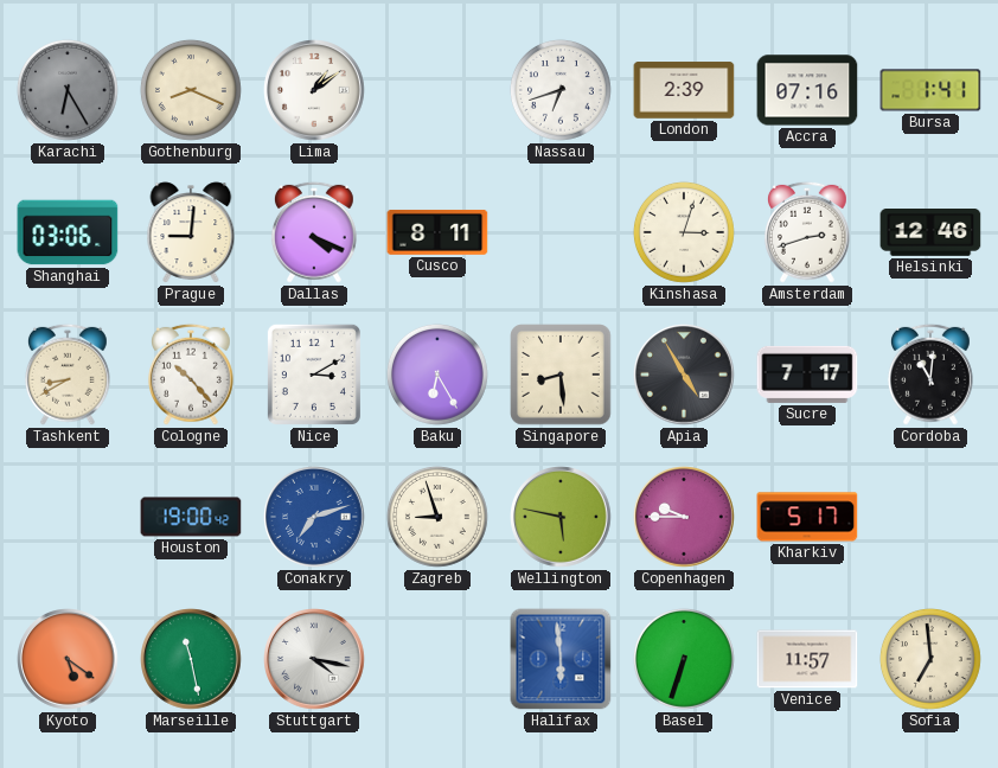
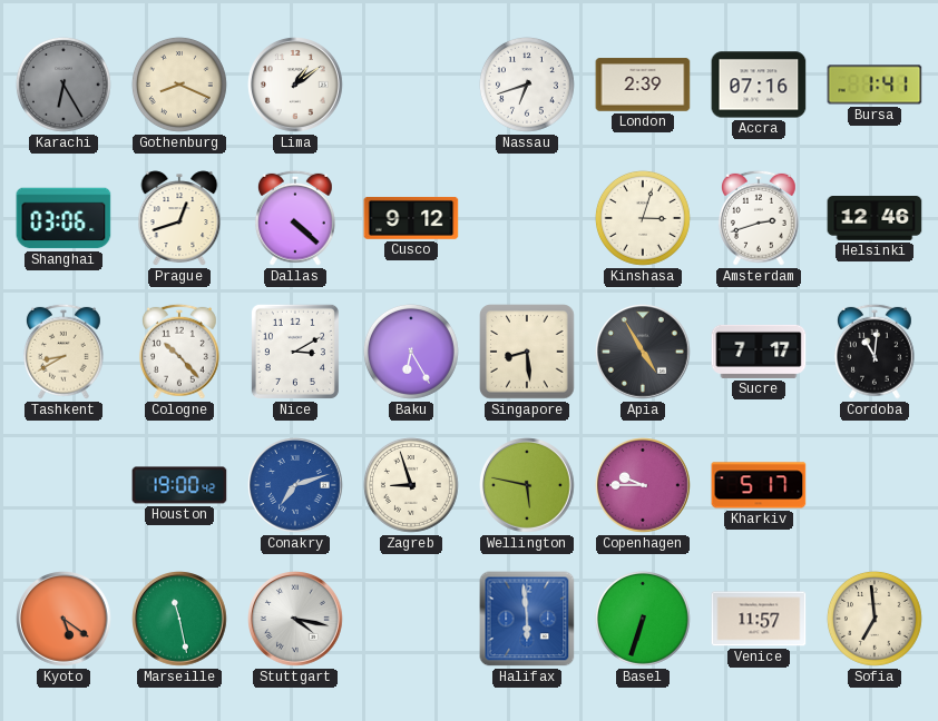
Prague: 9:01 -> 12:42
Dallas: 4:19 -> 4:22
Cusco: 8:11 -> 9:12
